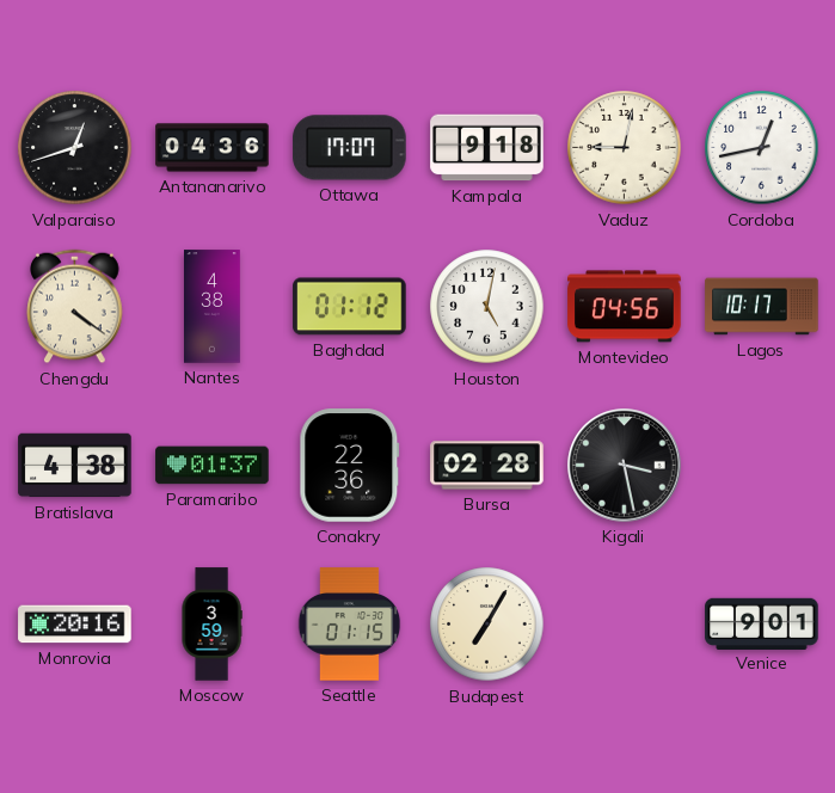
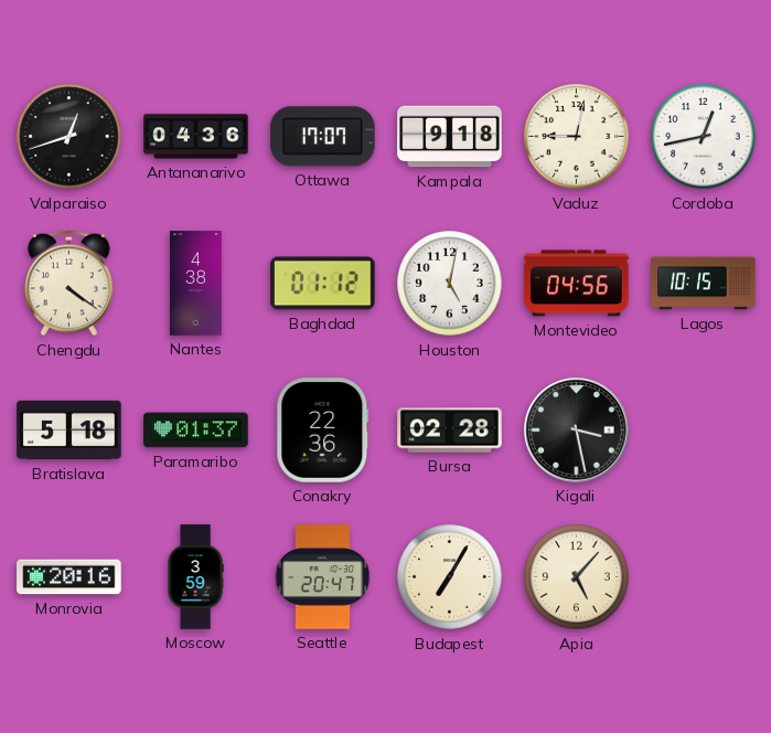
Lagos: 10:17 -> 10:15
Bratislava: 4:38 -> 5:18
Seattle: 01:15 -> 20:47
Apia: none -> 5:07
Venice: 9:01 -> none
